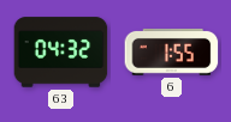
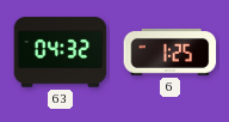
6: 1:55 -> 1:25
